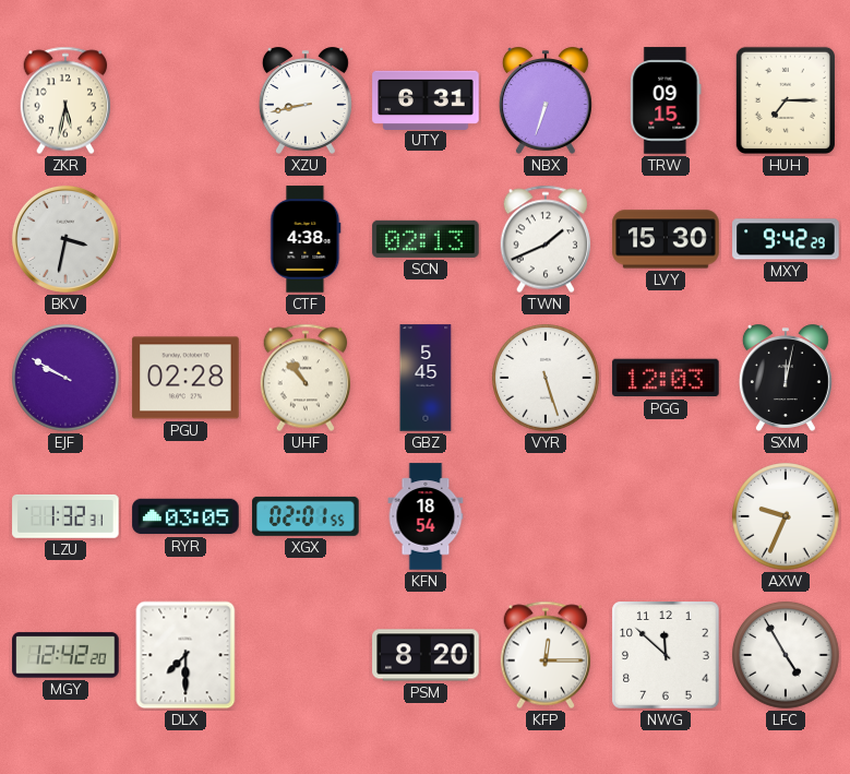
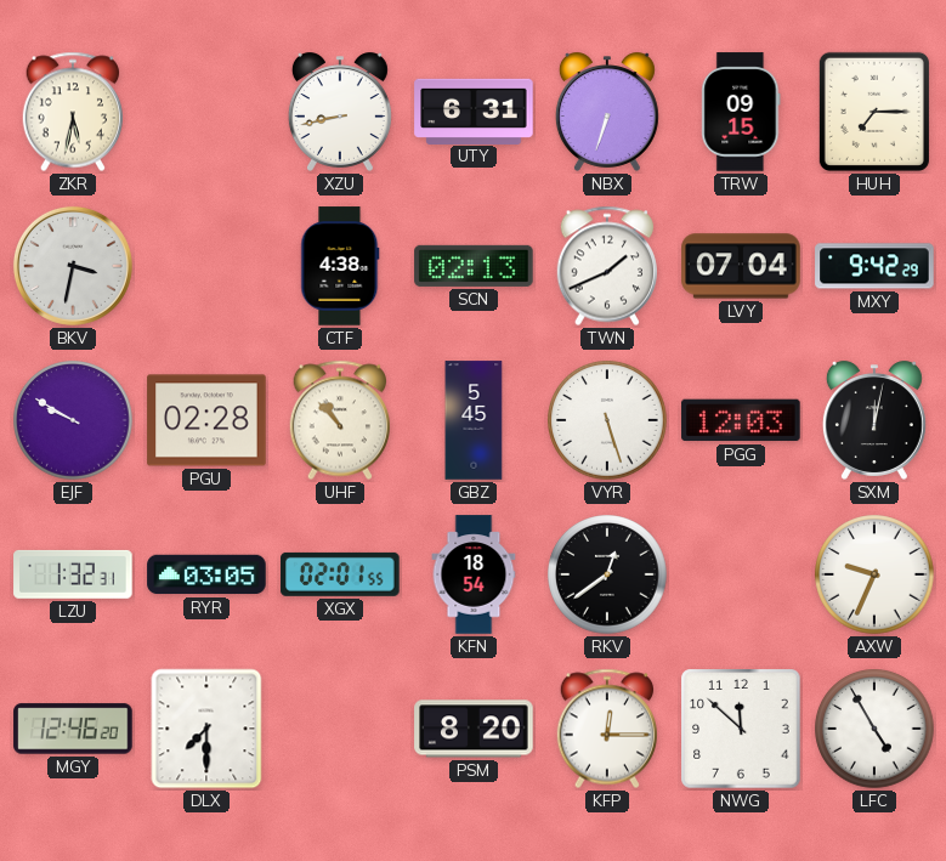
LVY: 15:30 -> 07:04
RKV: none -> 12:39
MGY: 12:42 -> 12:46
